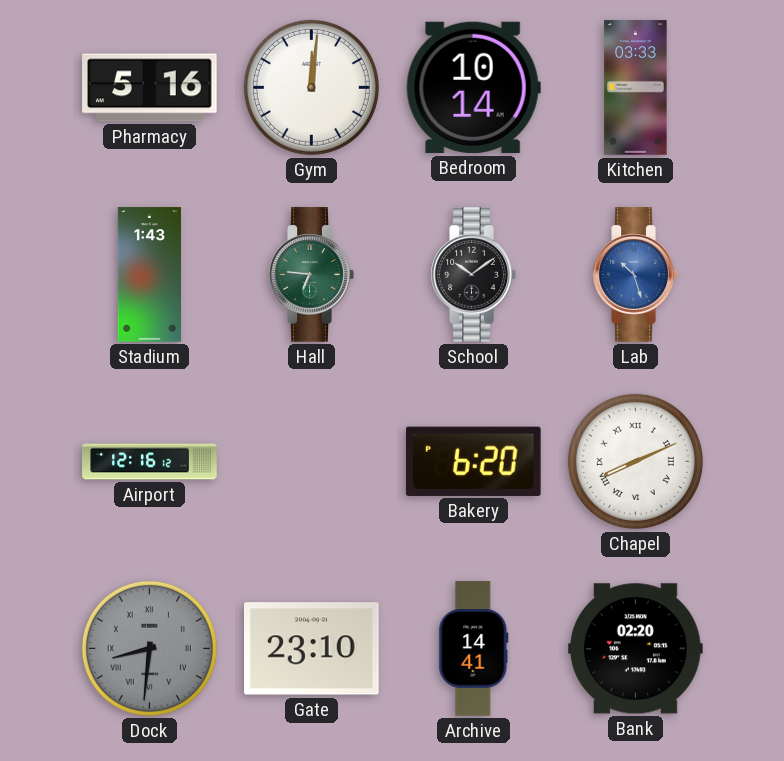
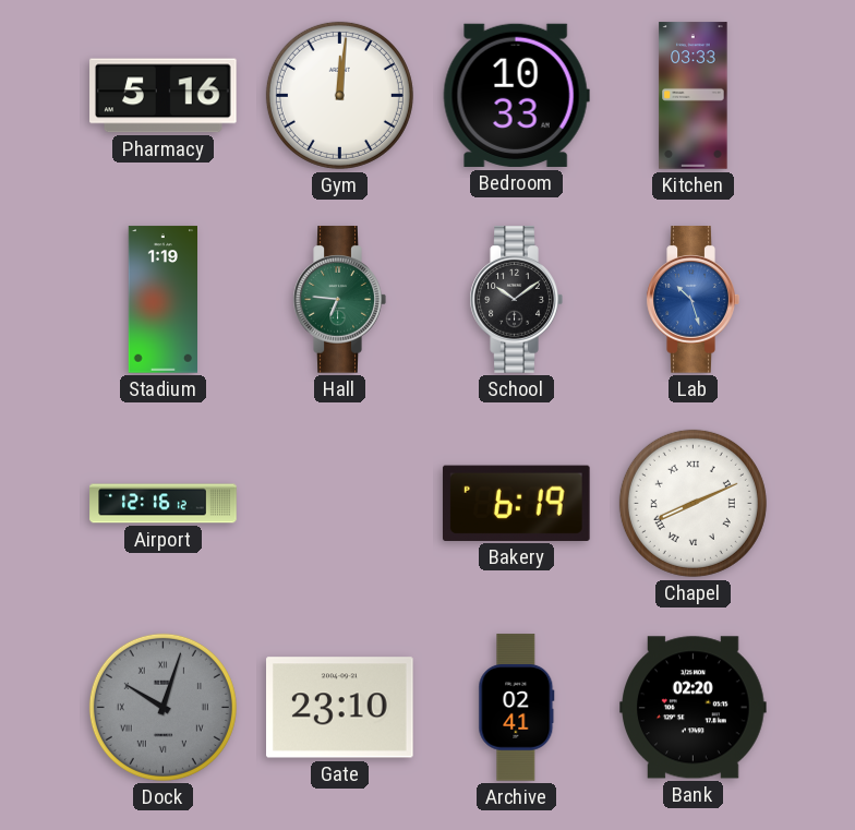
Bedroom: 10:14 -> 10:33
Stadium: 1:43 -> 1:19
Bakery: 6:20 -> 6:19
Dock: 8:31 -> 10:03
Archive: 14:41 -> 02:41
